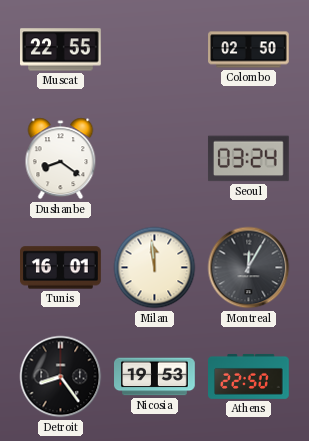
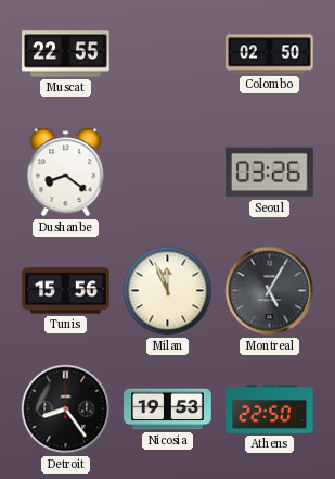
Seoul: 03:24 -> 03:26
Tunis: 16:01 -> 15:56
Milan: 11:59 -> 11:56
Montreal: 12:05 -> 5:05
